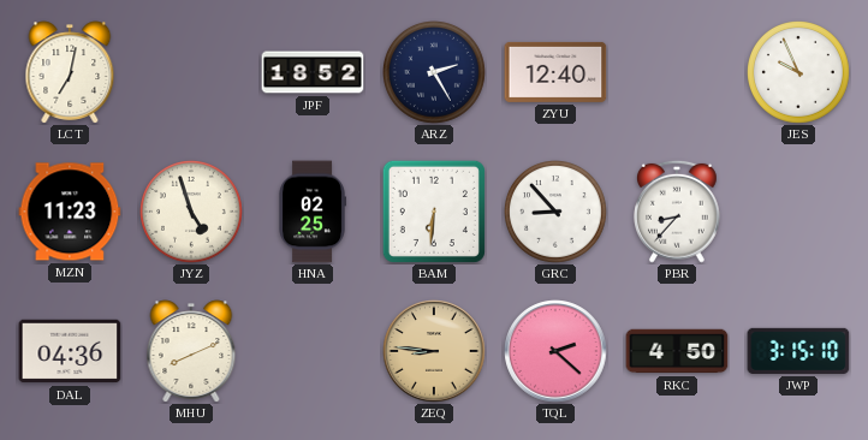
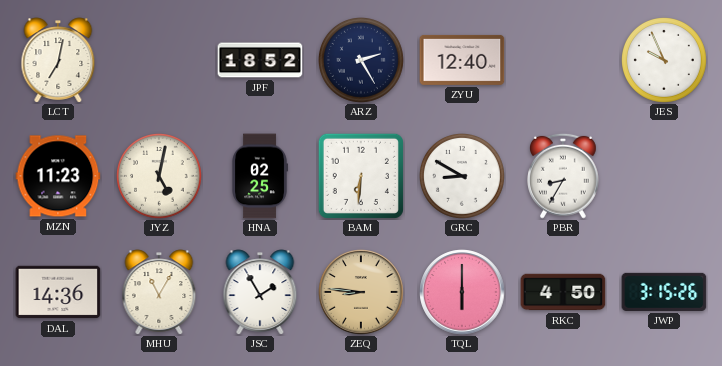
JYZ: 4:57 -> 5:02
GRC: 8:53 -> 8:50
PBR: 8:37 -> 8:35
DAL: 04:36 -> 14:36
MHU: 8:11 -> 11:05
JSC: none -> 1:55
TQL: 2:22 -> 6:00
JWP: 3:15:10 -> 3:15:26
